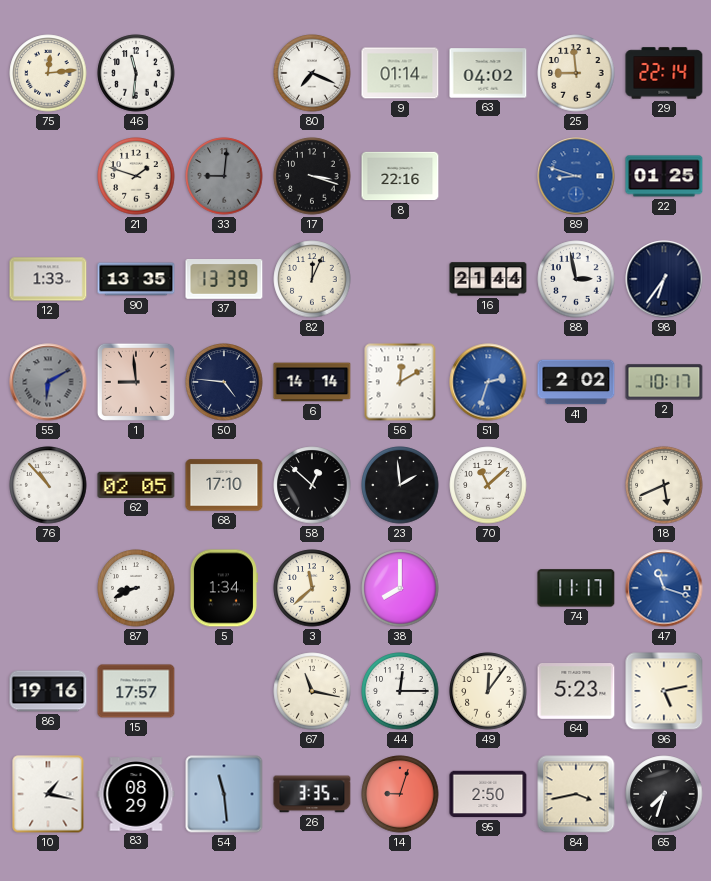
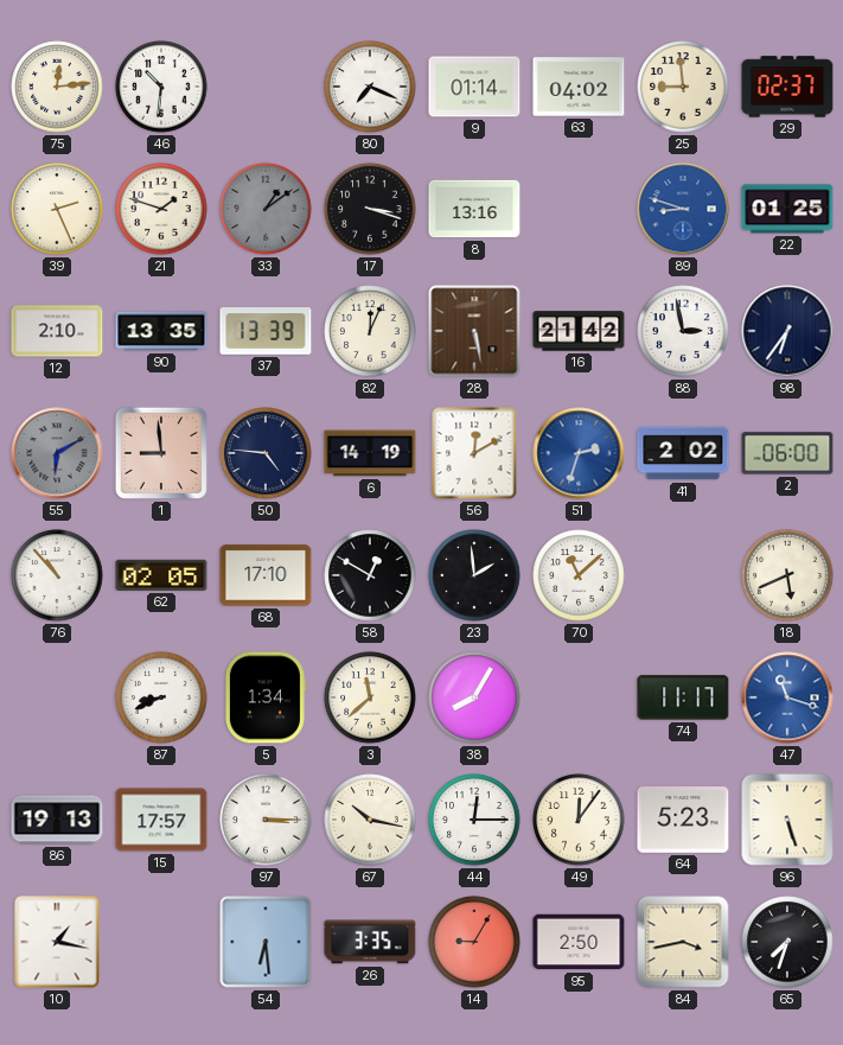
46: 11:31 -> 10:31
29: 22:14 -> 02:37
39: none -> 2:26
33: 9:01 -> 1:09
8: 22:16 -> 13:16
12: 1:33 -> 2:10
28: none -> 5:28
16: 21:44 -> 21:42
6: 14:14 -> 14:19
2: 10:17 -> 06:00
58: 12:52 -> 12:50
38: 8:00 -> 8:05
86: 19:16 -> 19:13
97: none -> 3:15
67: 11:17 -> 10:17
96: 5:13 -> 5:27
83: 08:29 -> none
54: 11:29 -> 6:29
14: 9:03 -> 9:05
